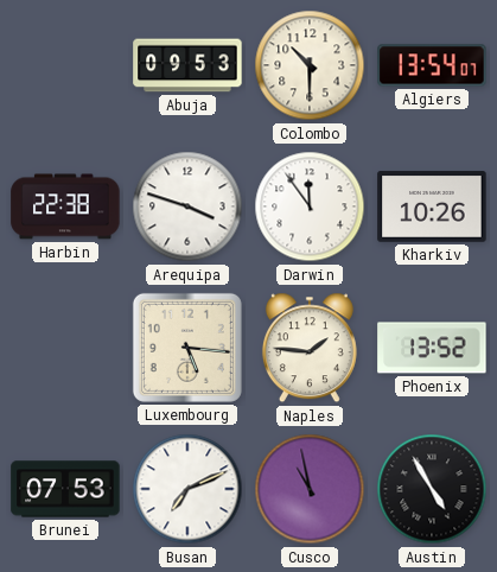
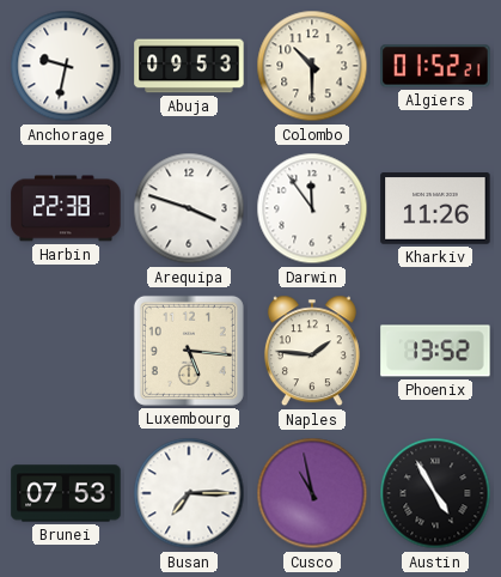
Anchorage: none -> 9:32
Algiers: 13:54 -> 01:52
Kharkiv: 10:26 -> 11:26
Busan: 7:11 -> 7:15
